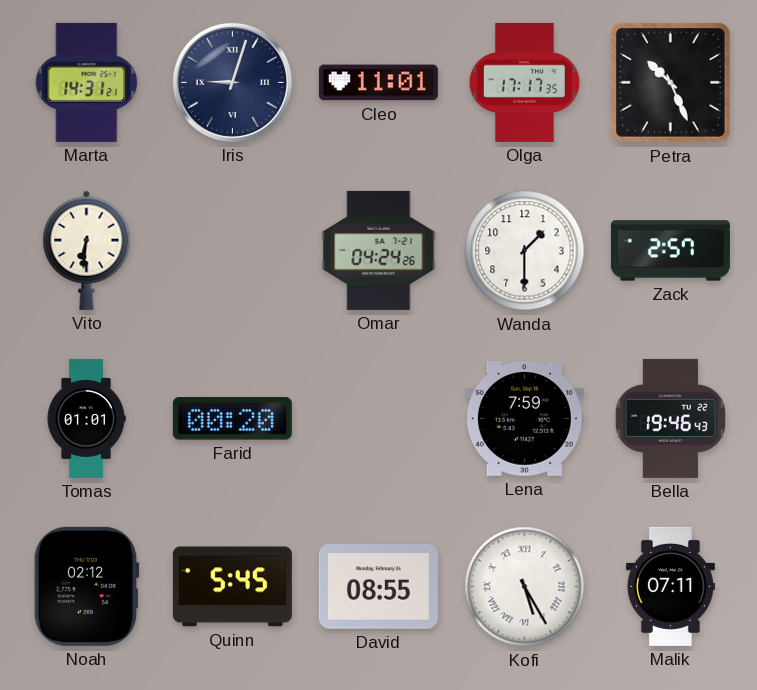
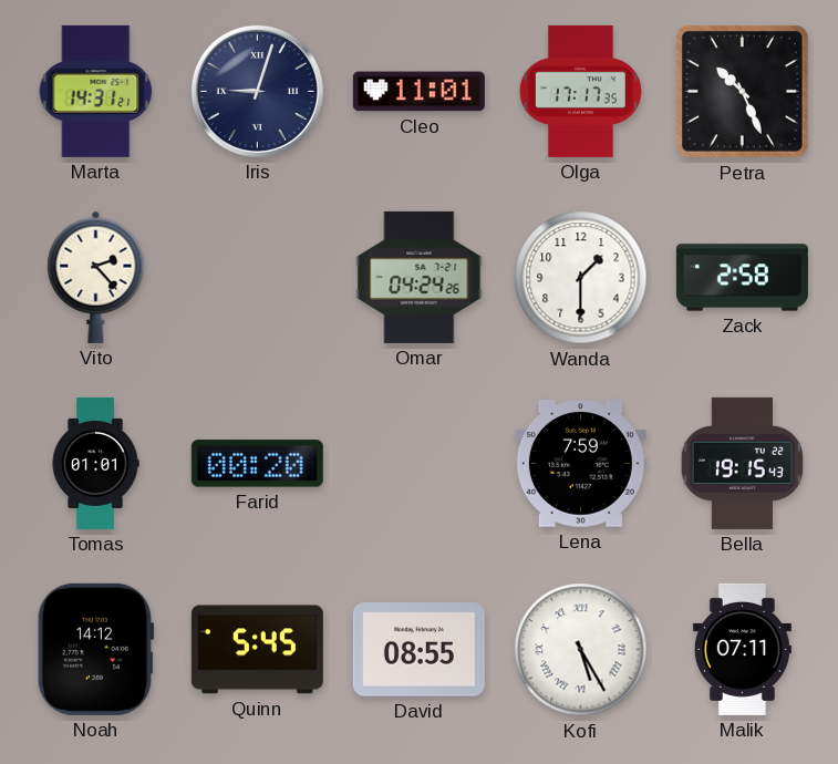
Vito: 6:31 -> 2:23
Zack: 2:57 -> 2:58
Bella: 19:46 -> 19:15
Noah: 02:12 -> 14:12
